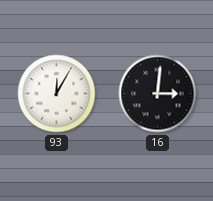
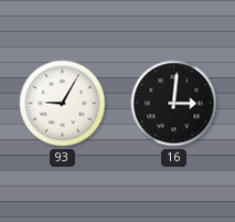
93: 12:05 -> 9:05
